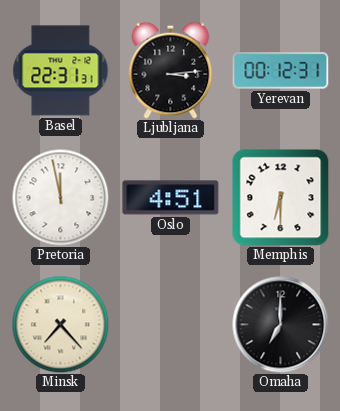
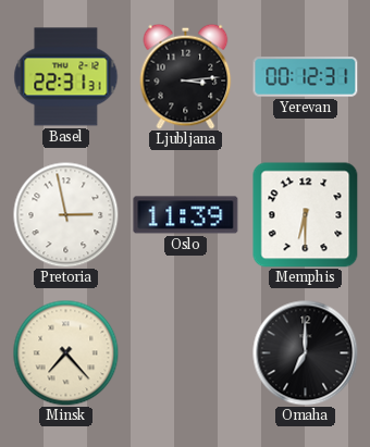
Pretoria: 11:58 -> 2:58
Oslo: 4:51 -> 11:39
